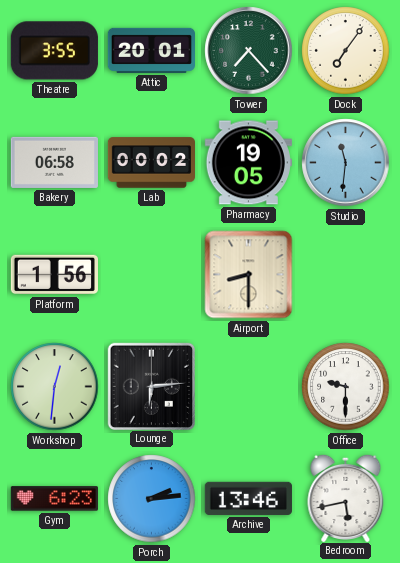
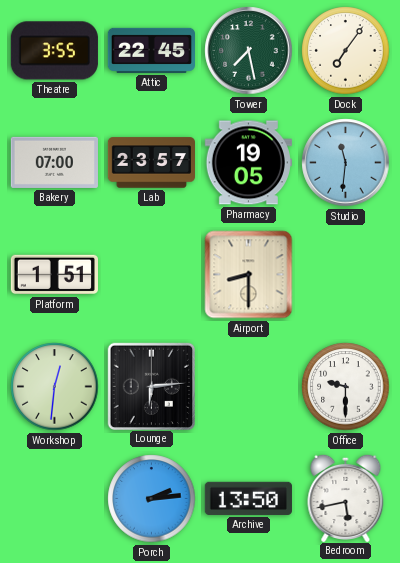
Attic: 20:01 -> 22:45
Tower: 7:23 -> 7:28
Bakery: 06:58 -> 07:00
Lab: 00:02 -> 23:57
Platform: 1:56 -> 1:51
Gym: 6:23 -> none
Archive: 13:46 -> 13:50
